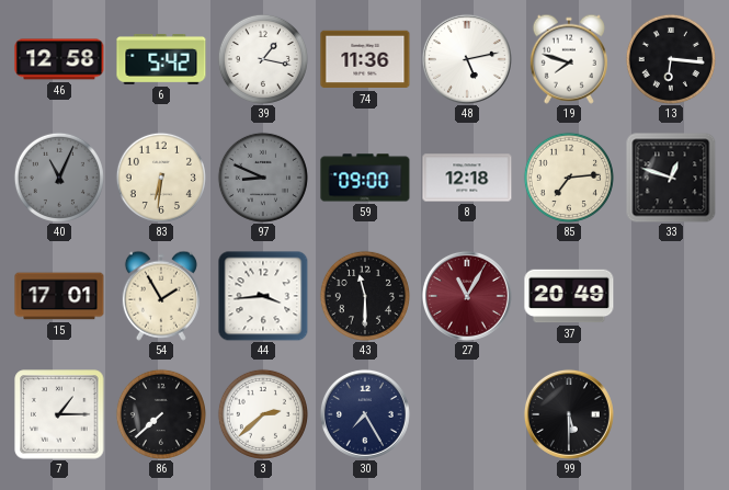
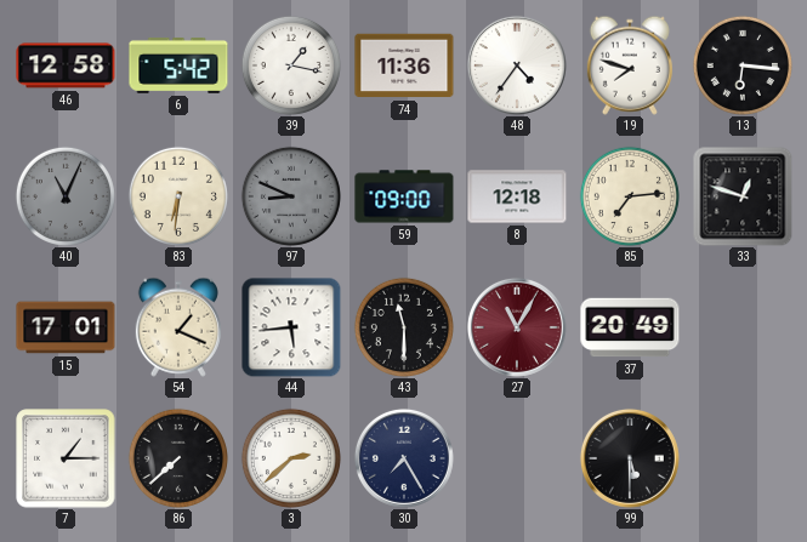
48: 5:13 -> 4:36
54: 1:55 -> 1:19
44: 3:44 -> 5:44
